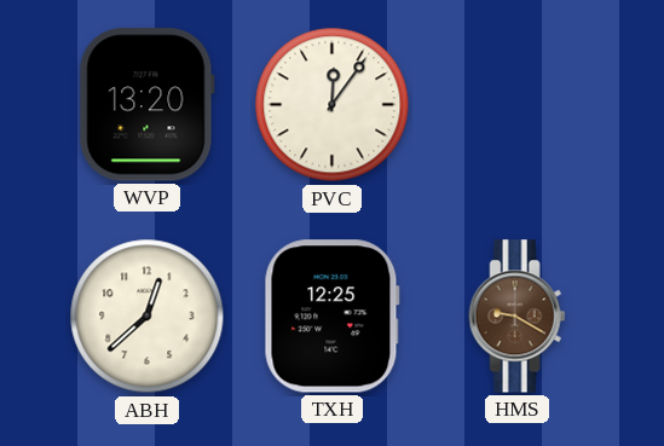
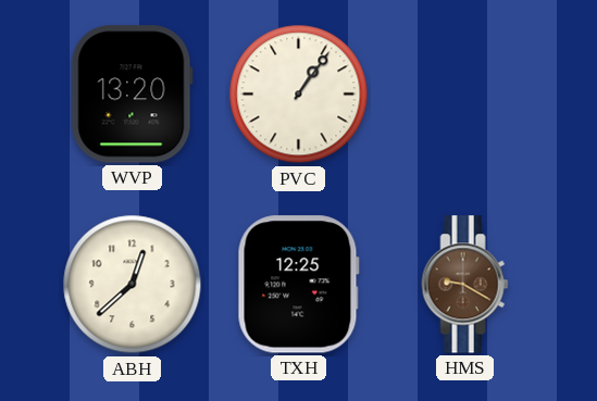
PVC: 12:06 -> 1:06
